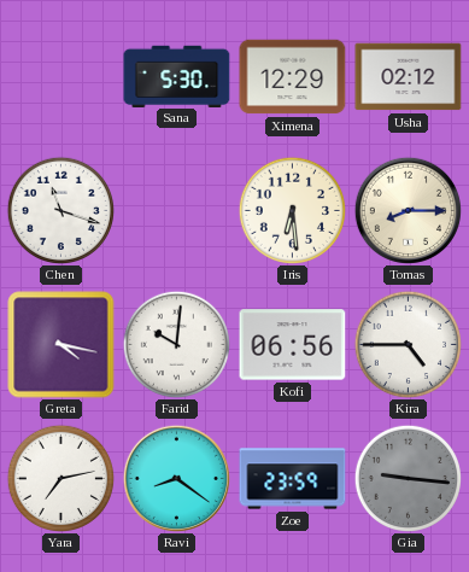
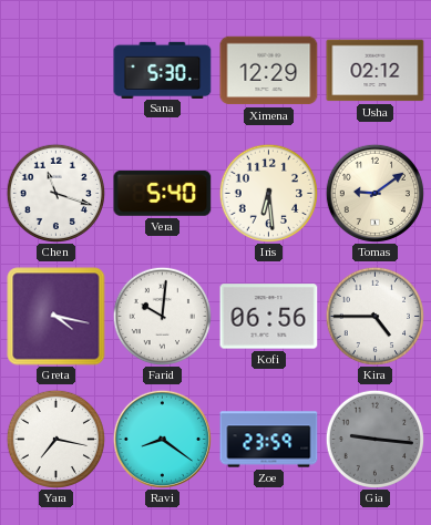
Vera: none -> 5:40
Tomas: 8:15 -> 9:09
Yara: 7:13 -> 7:17
